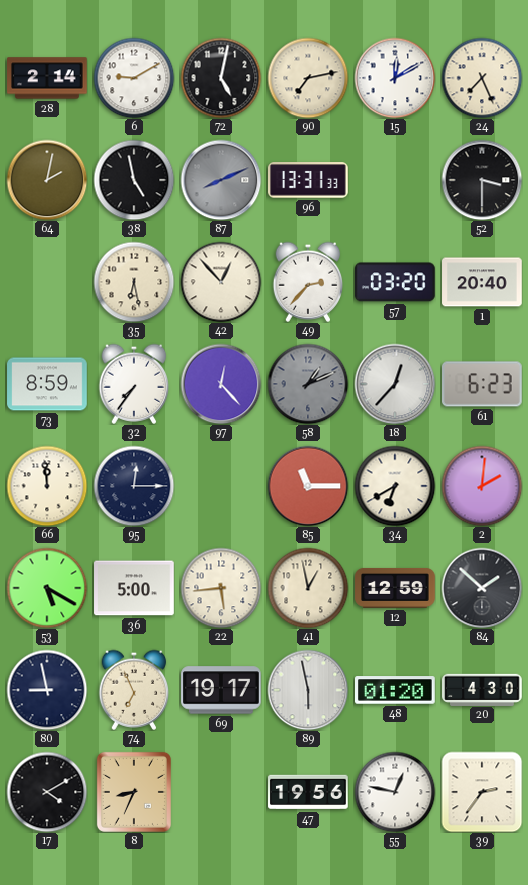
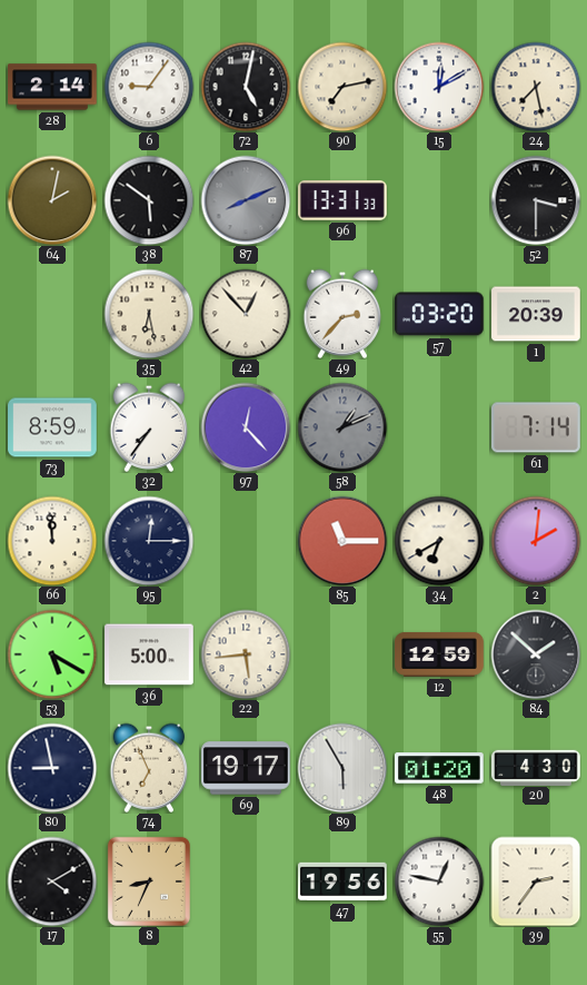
6: 9:10 -> 9:06
24: 7:26 -> 7:28
38: 4:58 -> 5:51
1: 20:40 -> 20:39
18: 12:37 -> none
61: 6:23 -> 7:14
41: 12:58 -> none
89: 5:58 -> 5:55
